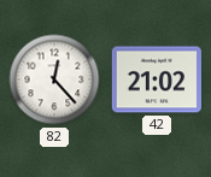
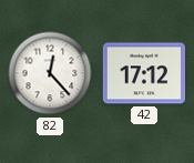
42: 21:02 -> 17:12
